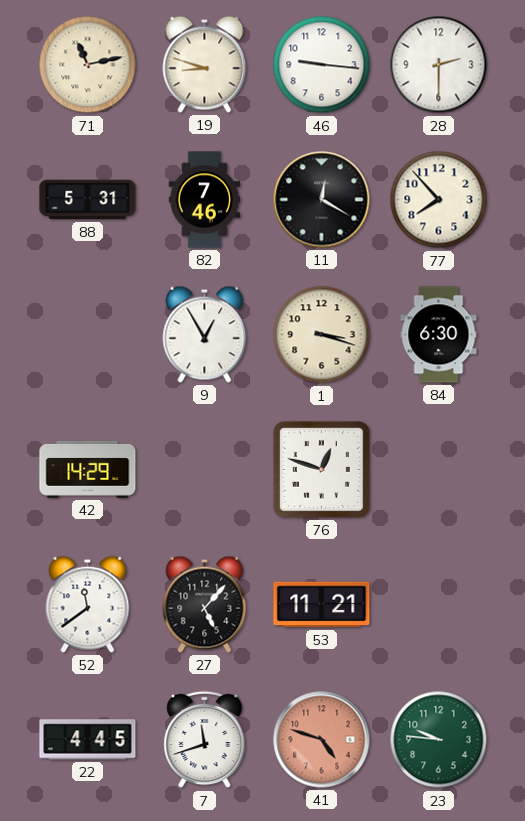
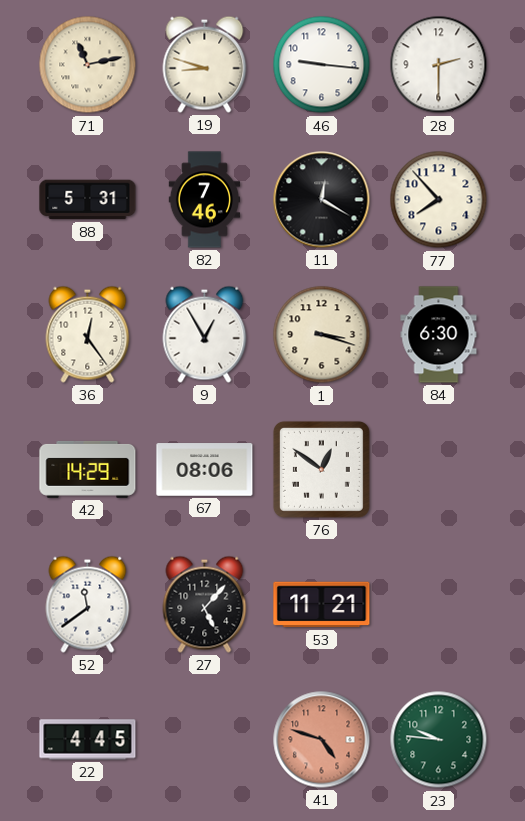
36: none -> 12:24
67: none -> 08:06
76: 12:48 -> 12:51
7: 11:42 -> none
